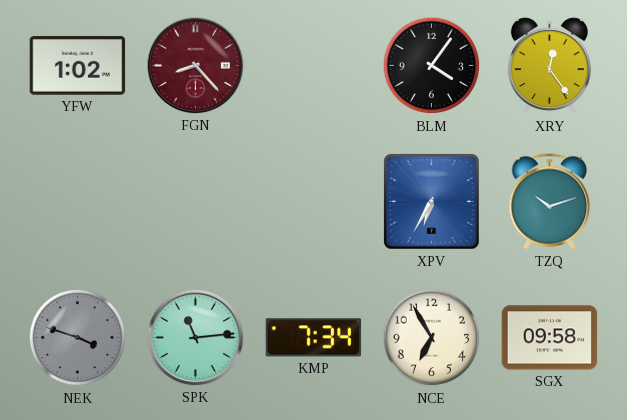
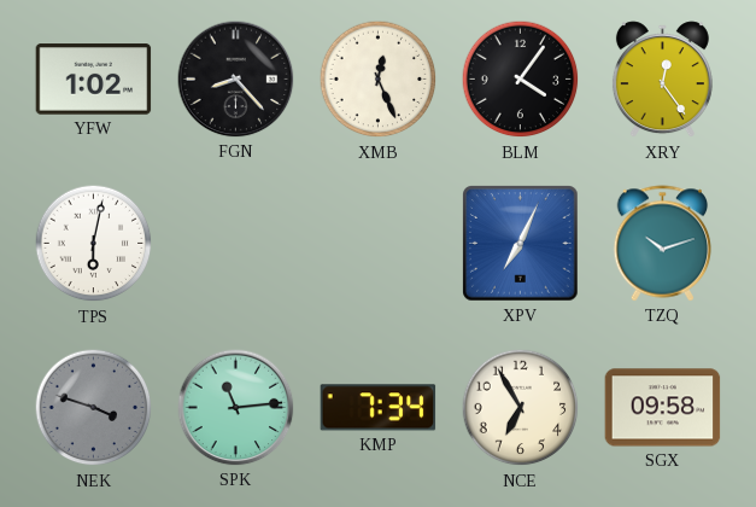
FGN dial: burgundy -> black
XMB: none -> 12:26
TPS: none -> 6:02
XPV: 6:35 -> 7:04
